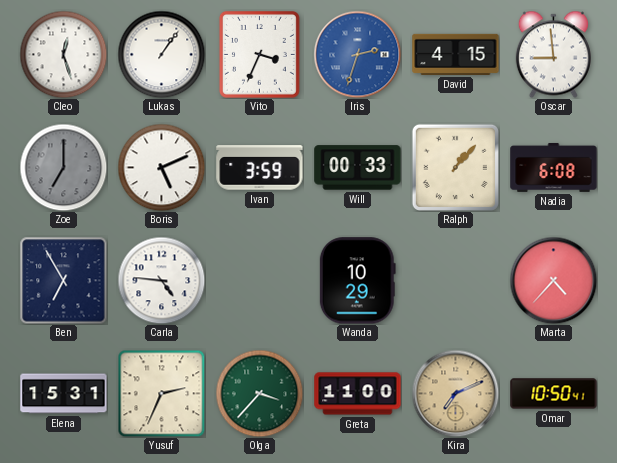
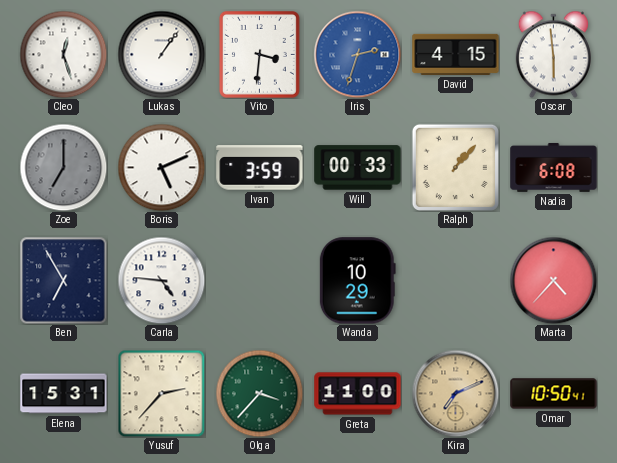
Vito: 3:34 -> 3:31
Oscar: 8:59 -> 5:59
Yusuf: 2:34 -> 2:37
